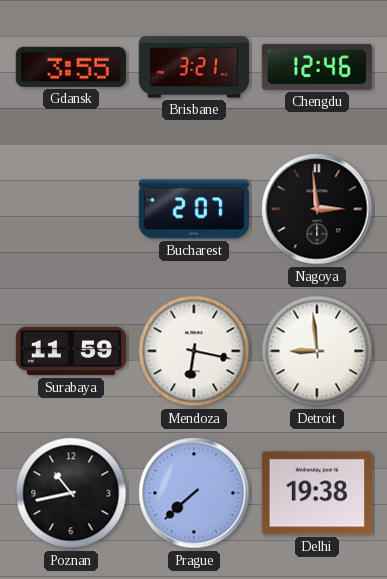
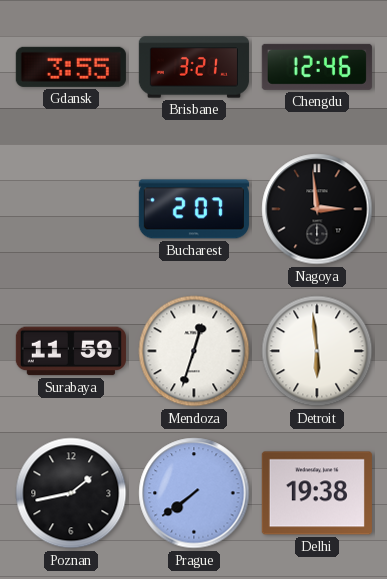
Mendoza: 6:17 -> 12:33
Detroit: 8:59 -> 5:59
Poznan: 10:43 -> 1:43
Prague: 7:38 -> 7:39
